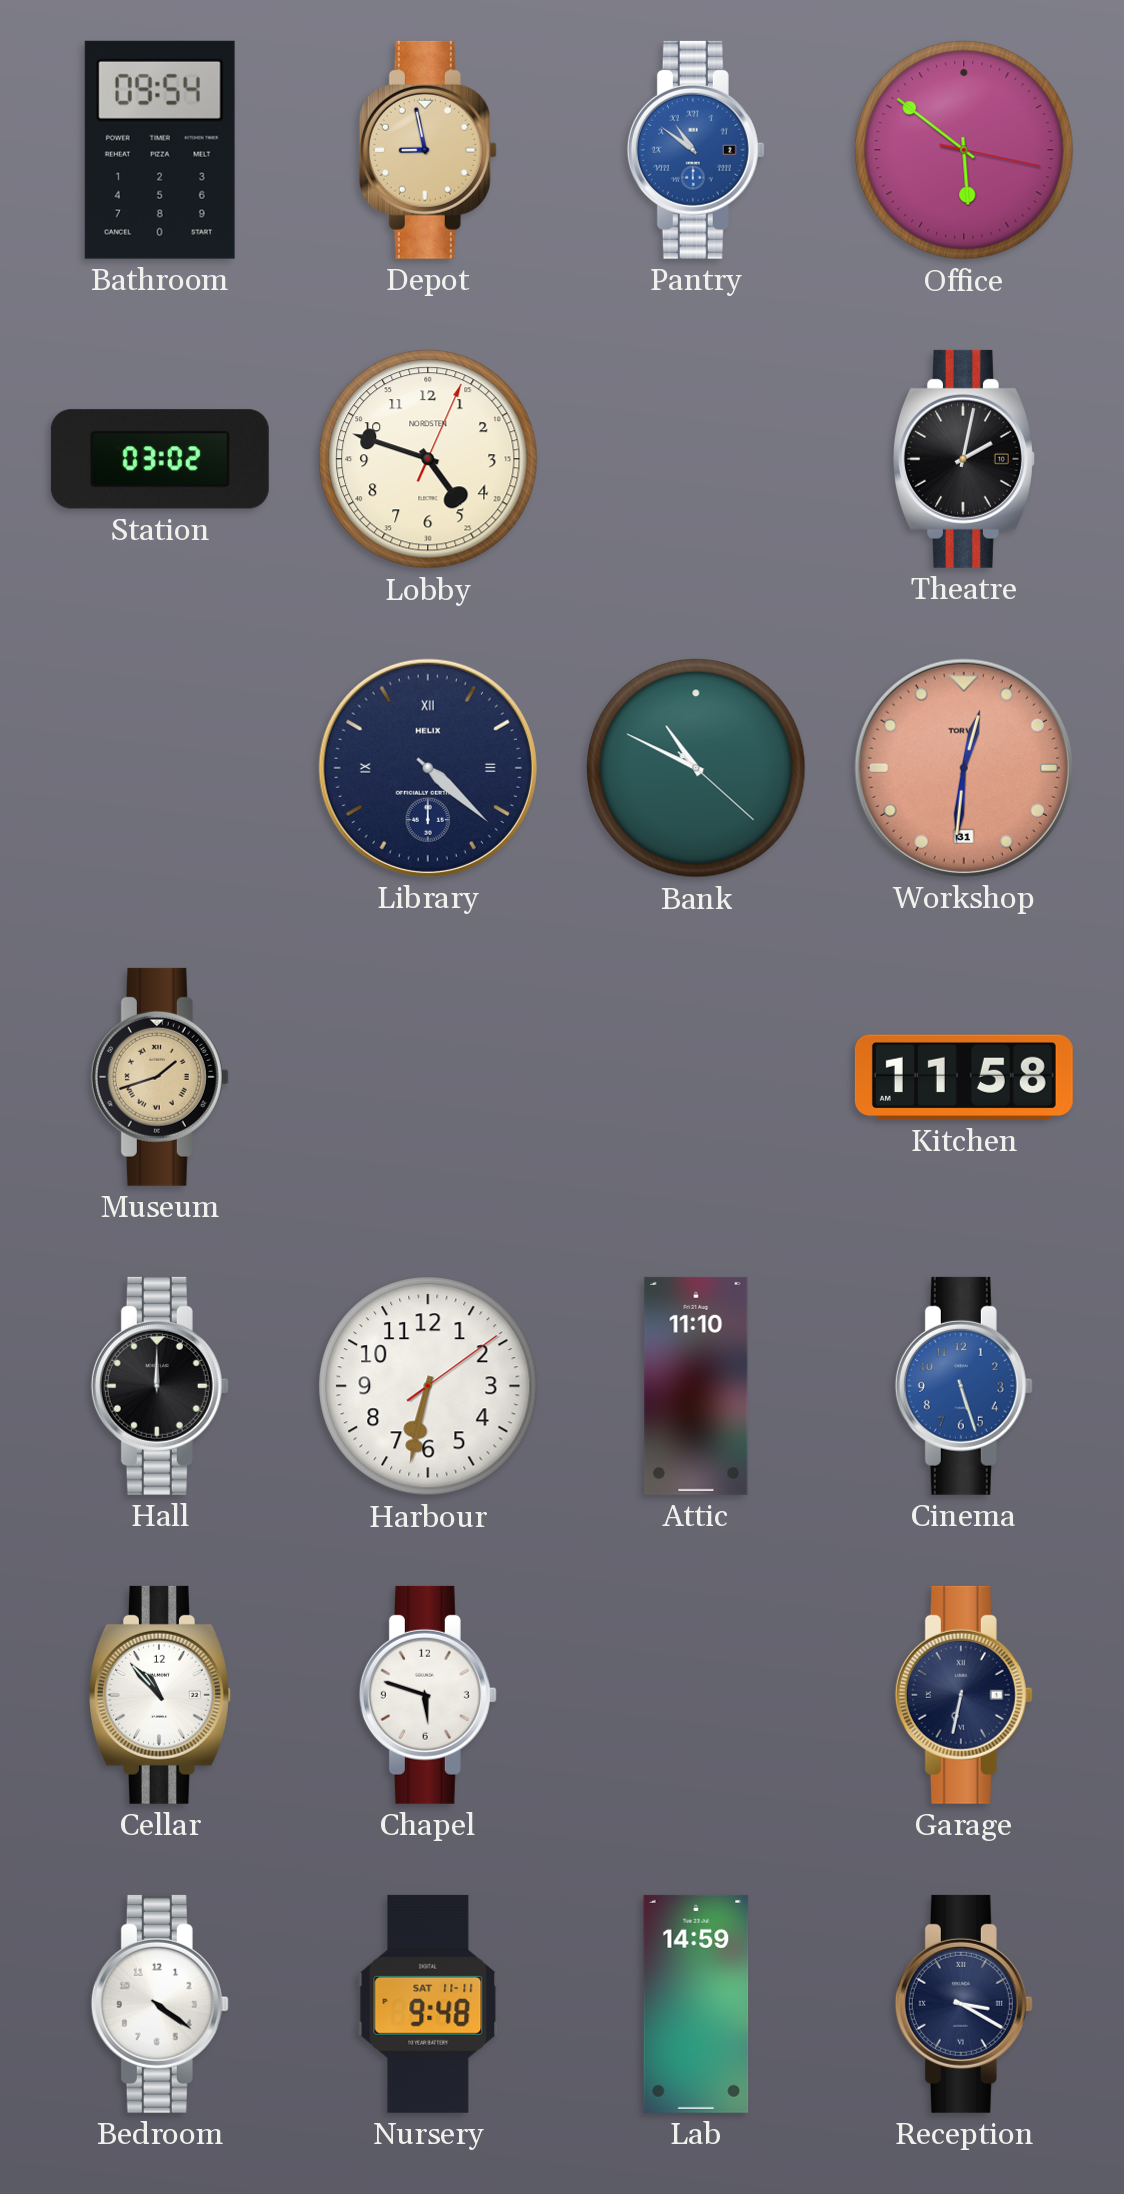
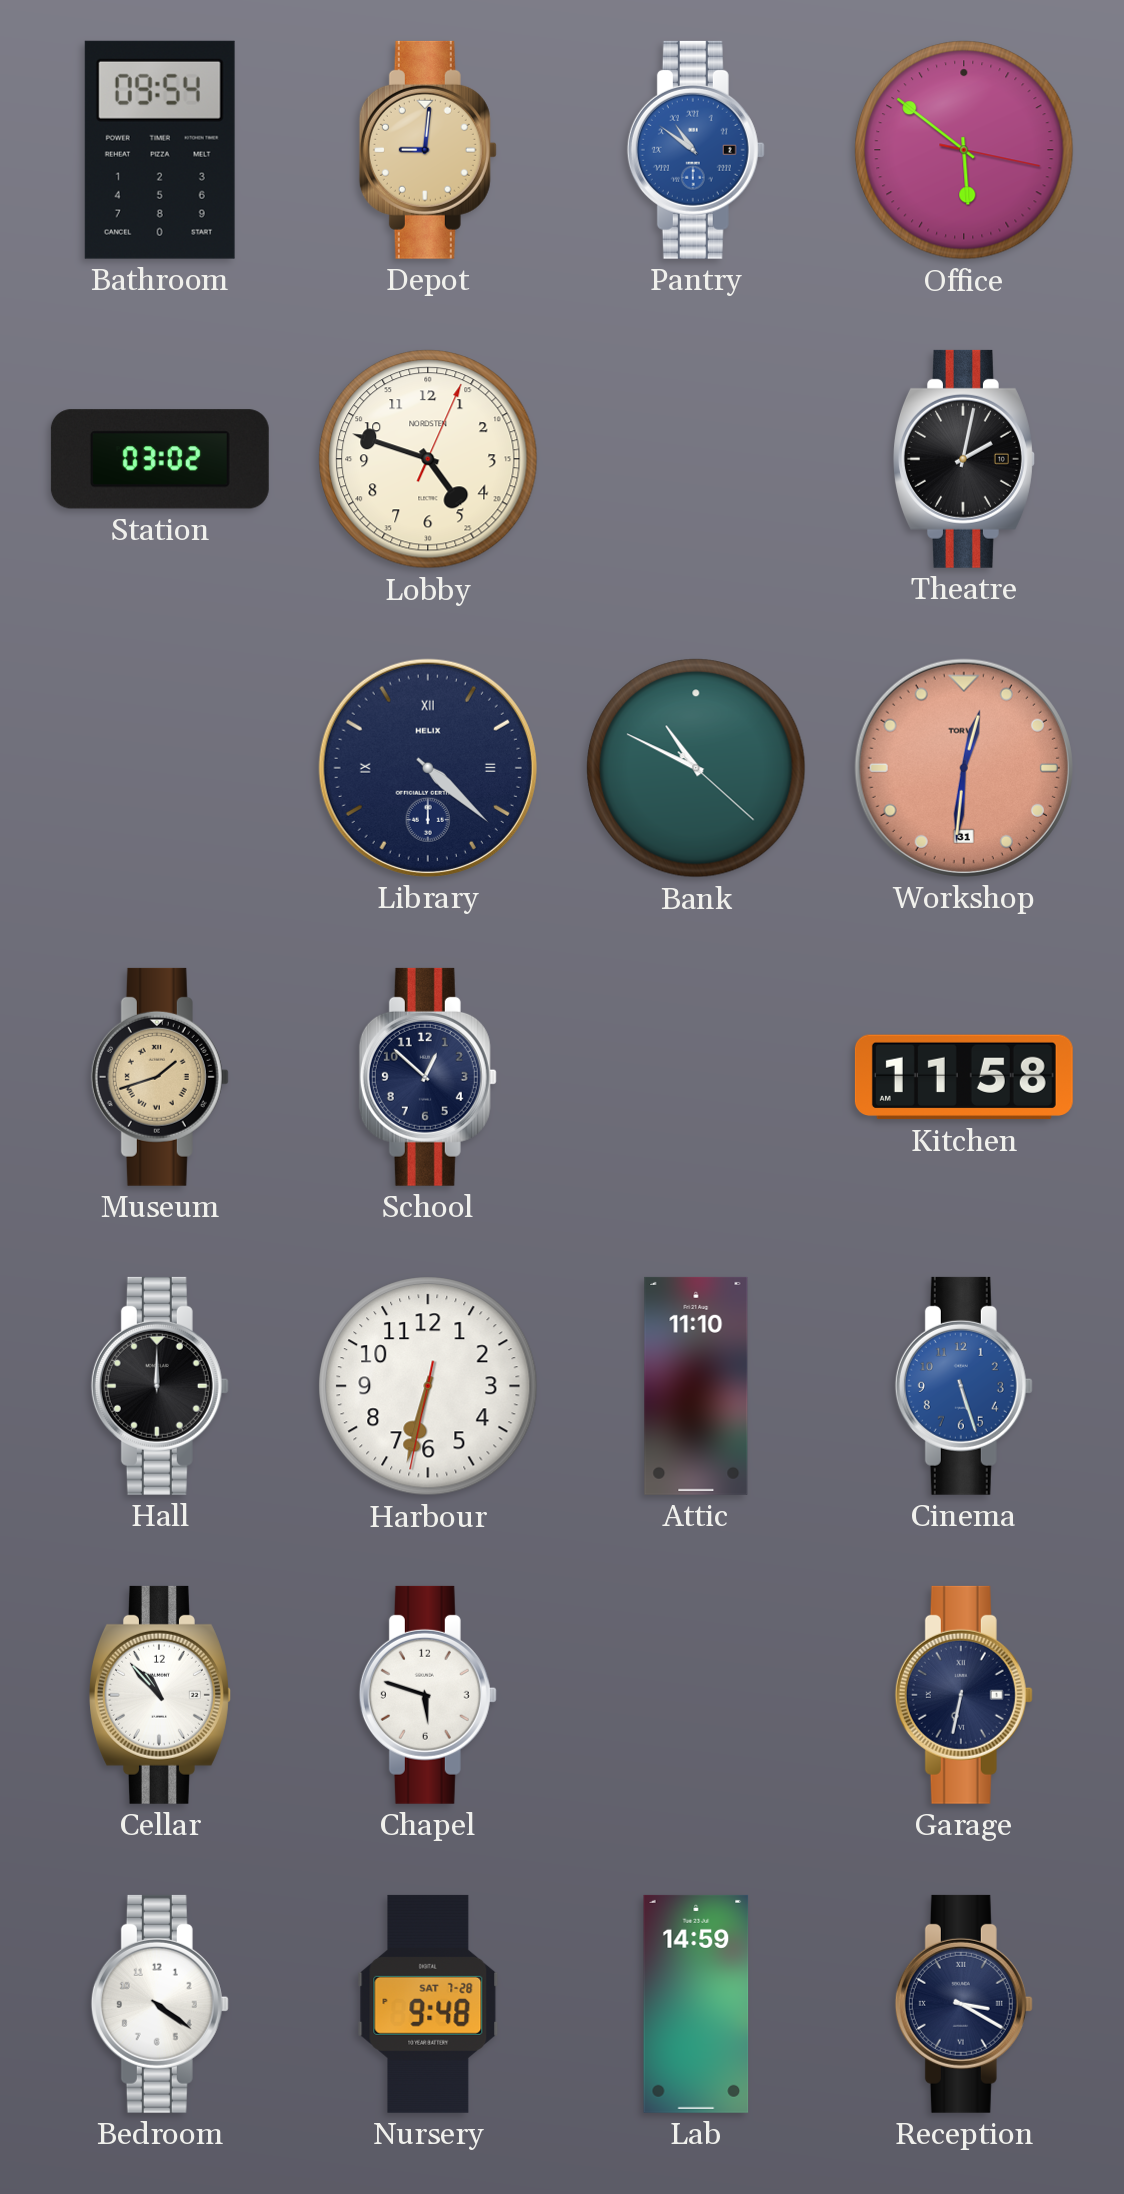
Depot: 8:58 -> 9:01
School: none -> 12:52
Harbour: 6:32:09 -> 6:32:32
Nursery date: SAT 11-11 -> SAT 7-28
